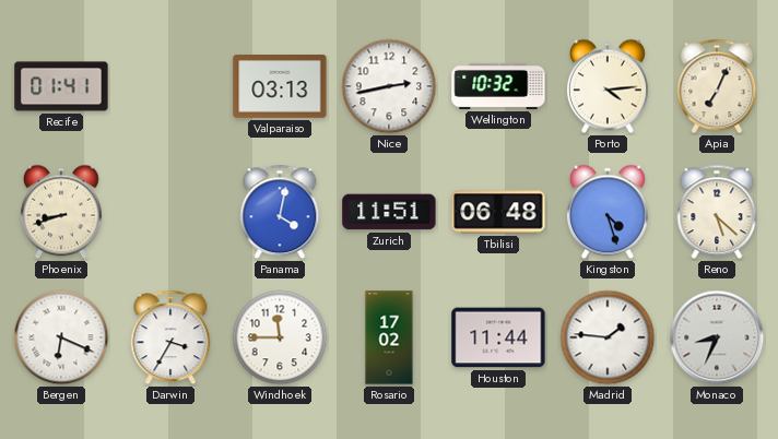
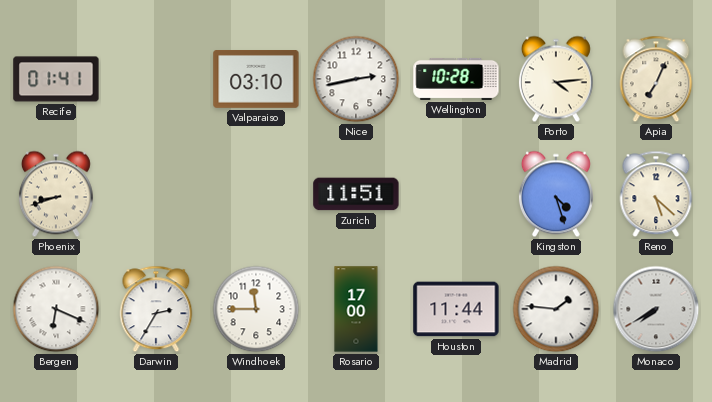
Valparaiso: 03:13 -> 03:10
Wellington: 10:32 -> 10:28
Panama: 4:02 -> none
Tbilisi: 06:48 -> none
Darwin: 3:35 -> 2:35
Rosario: 17:02 -> 17:00
Monaco: 8:34 -> 7:40
